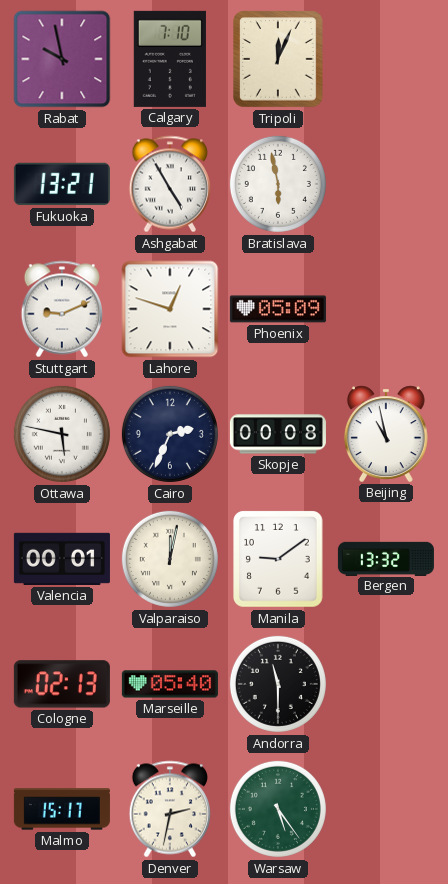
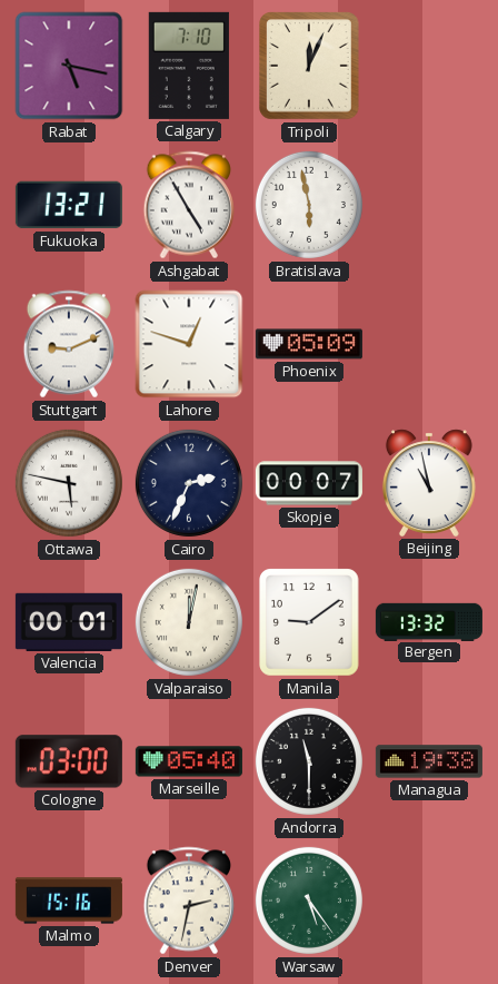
Rabat: 9:58 -> 5:17
Skopje: 00:08 -> 00:07
Cologne: 02:13 -> 03:00
Managua: none -> 19:38
Malmo: 15:17 -> 15:16
